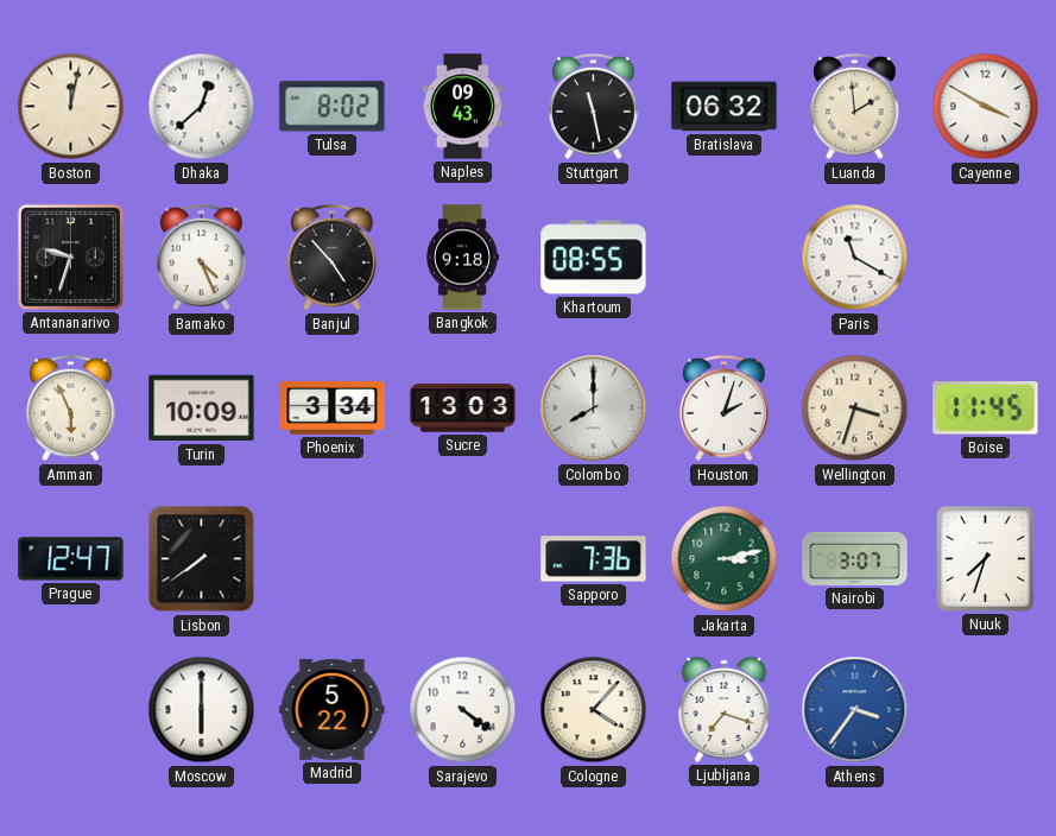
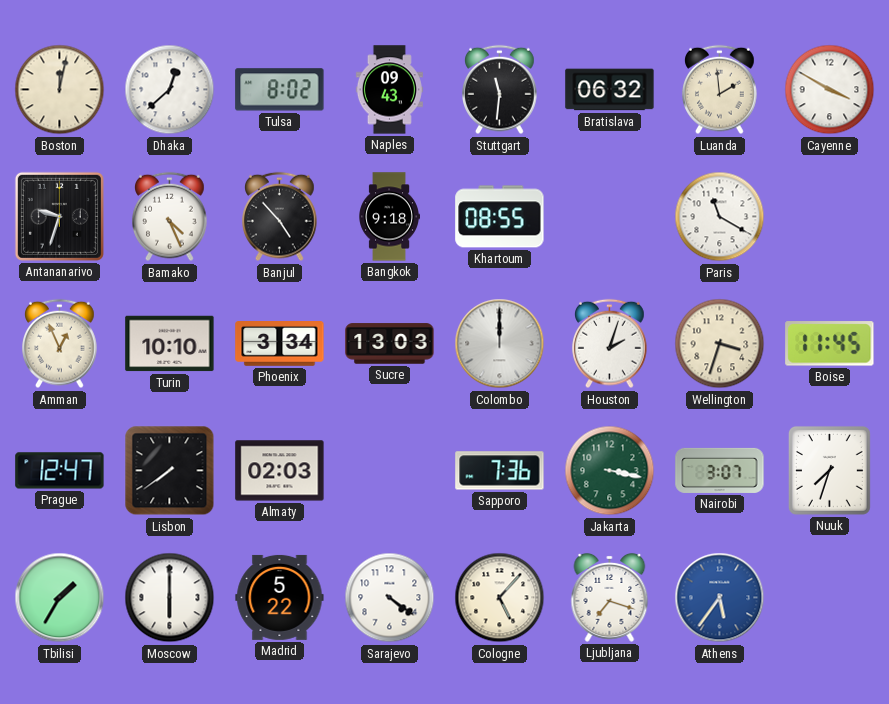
Stuttgart: 11:28 -> 11:31
Amman: 5:56 -> 12:56
Turin: 10:09 -> 10:10
Colombo: 8:00 -> 12:00
Almaty: none -> 02:03
Jakarta: 3:13 -> 3:17
Tbilisi: none -> 1:35
Cologne: 4:07 -> 5:07
Athens: 3:36 -> 5:36
